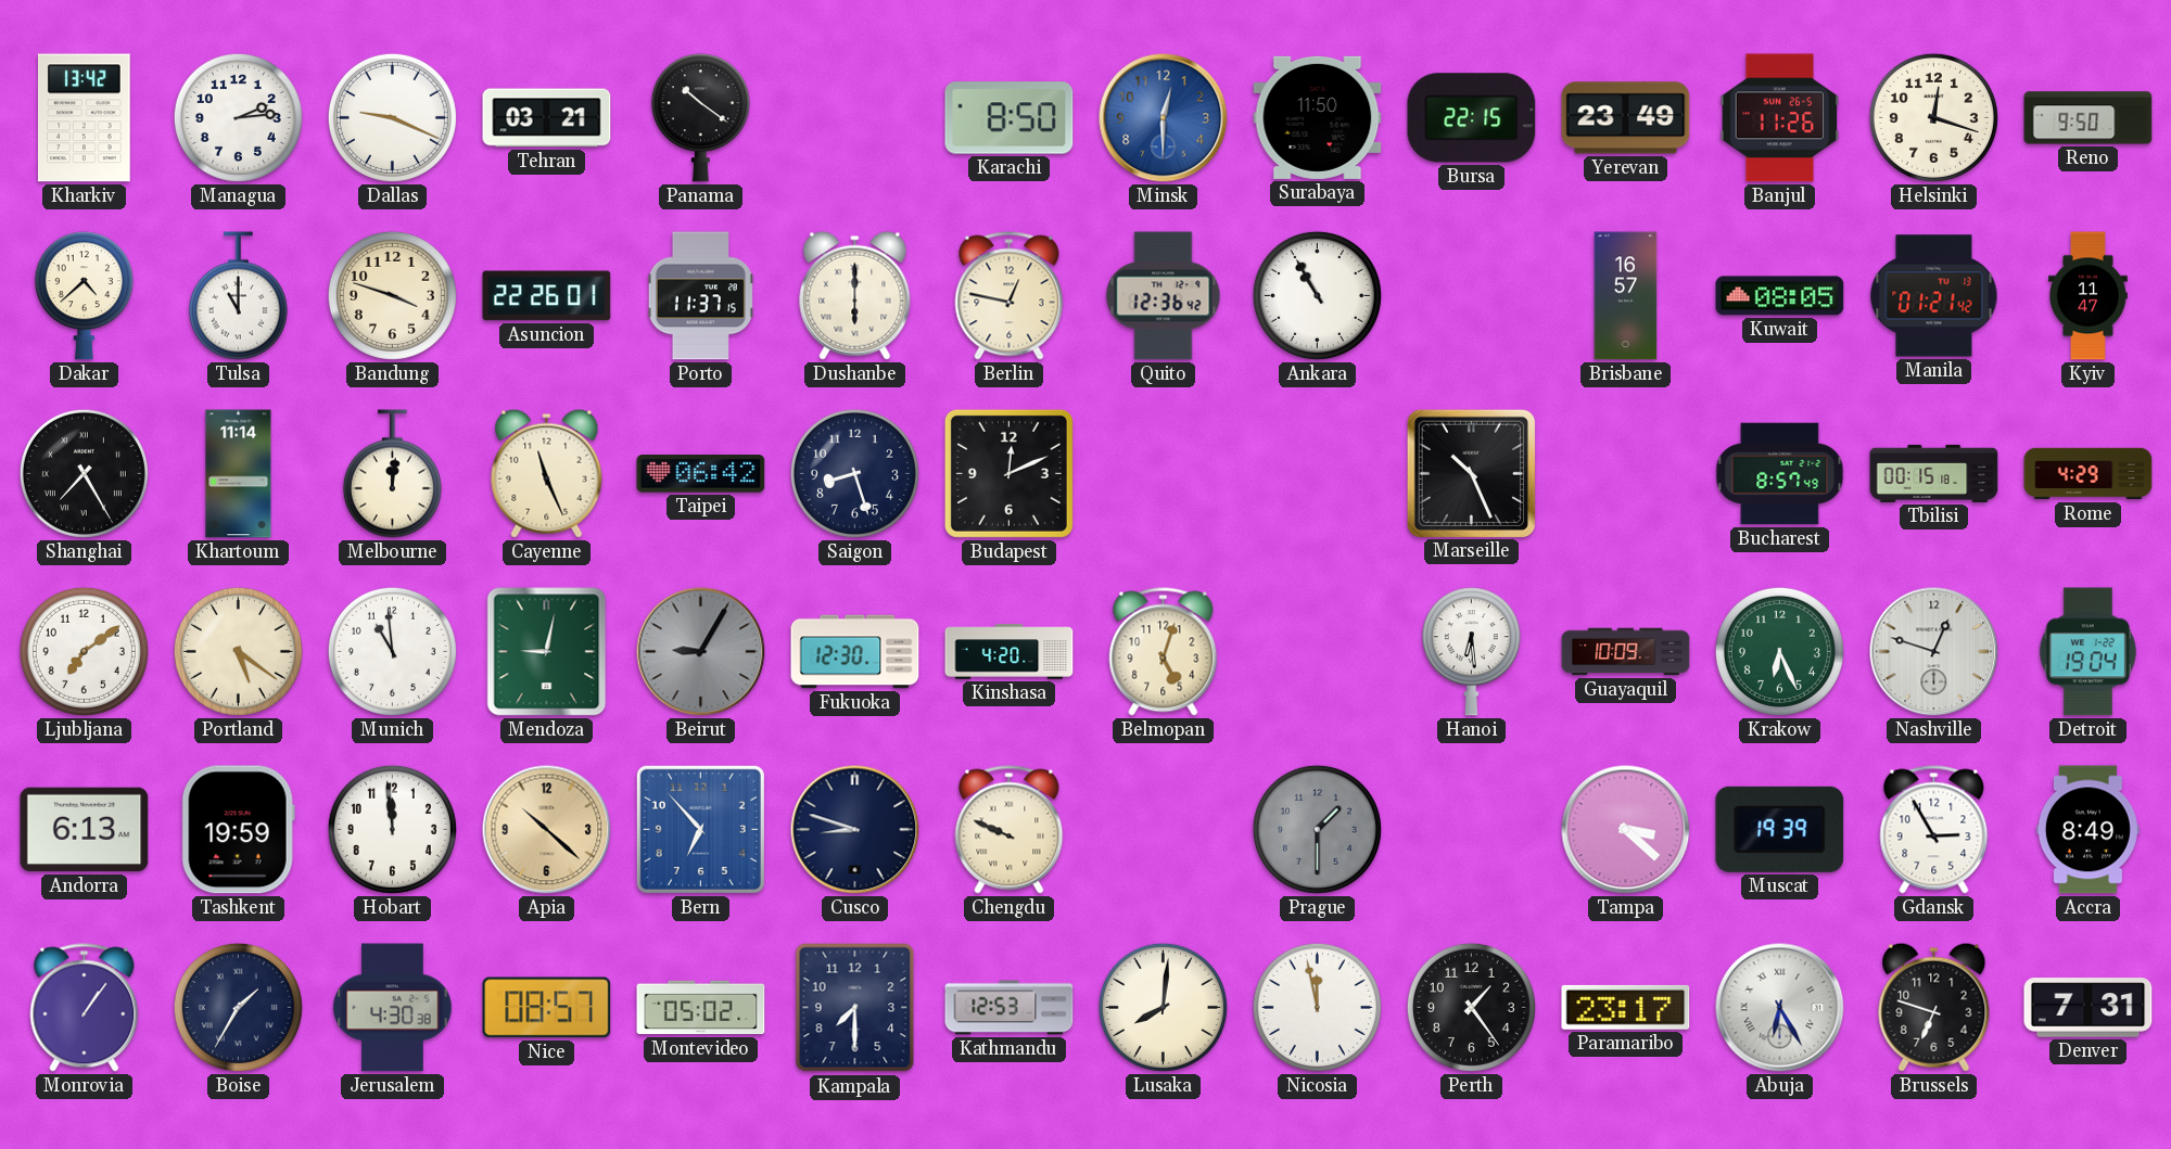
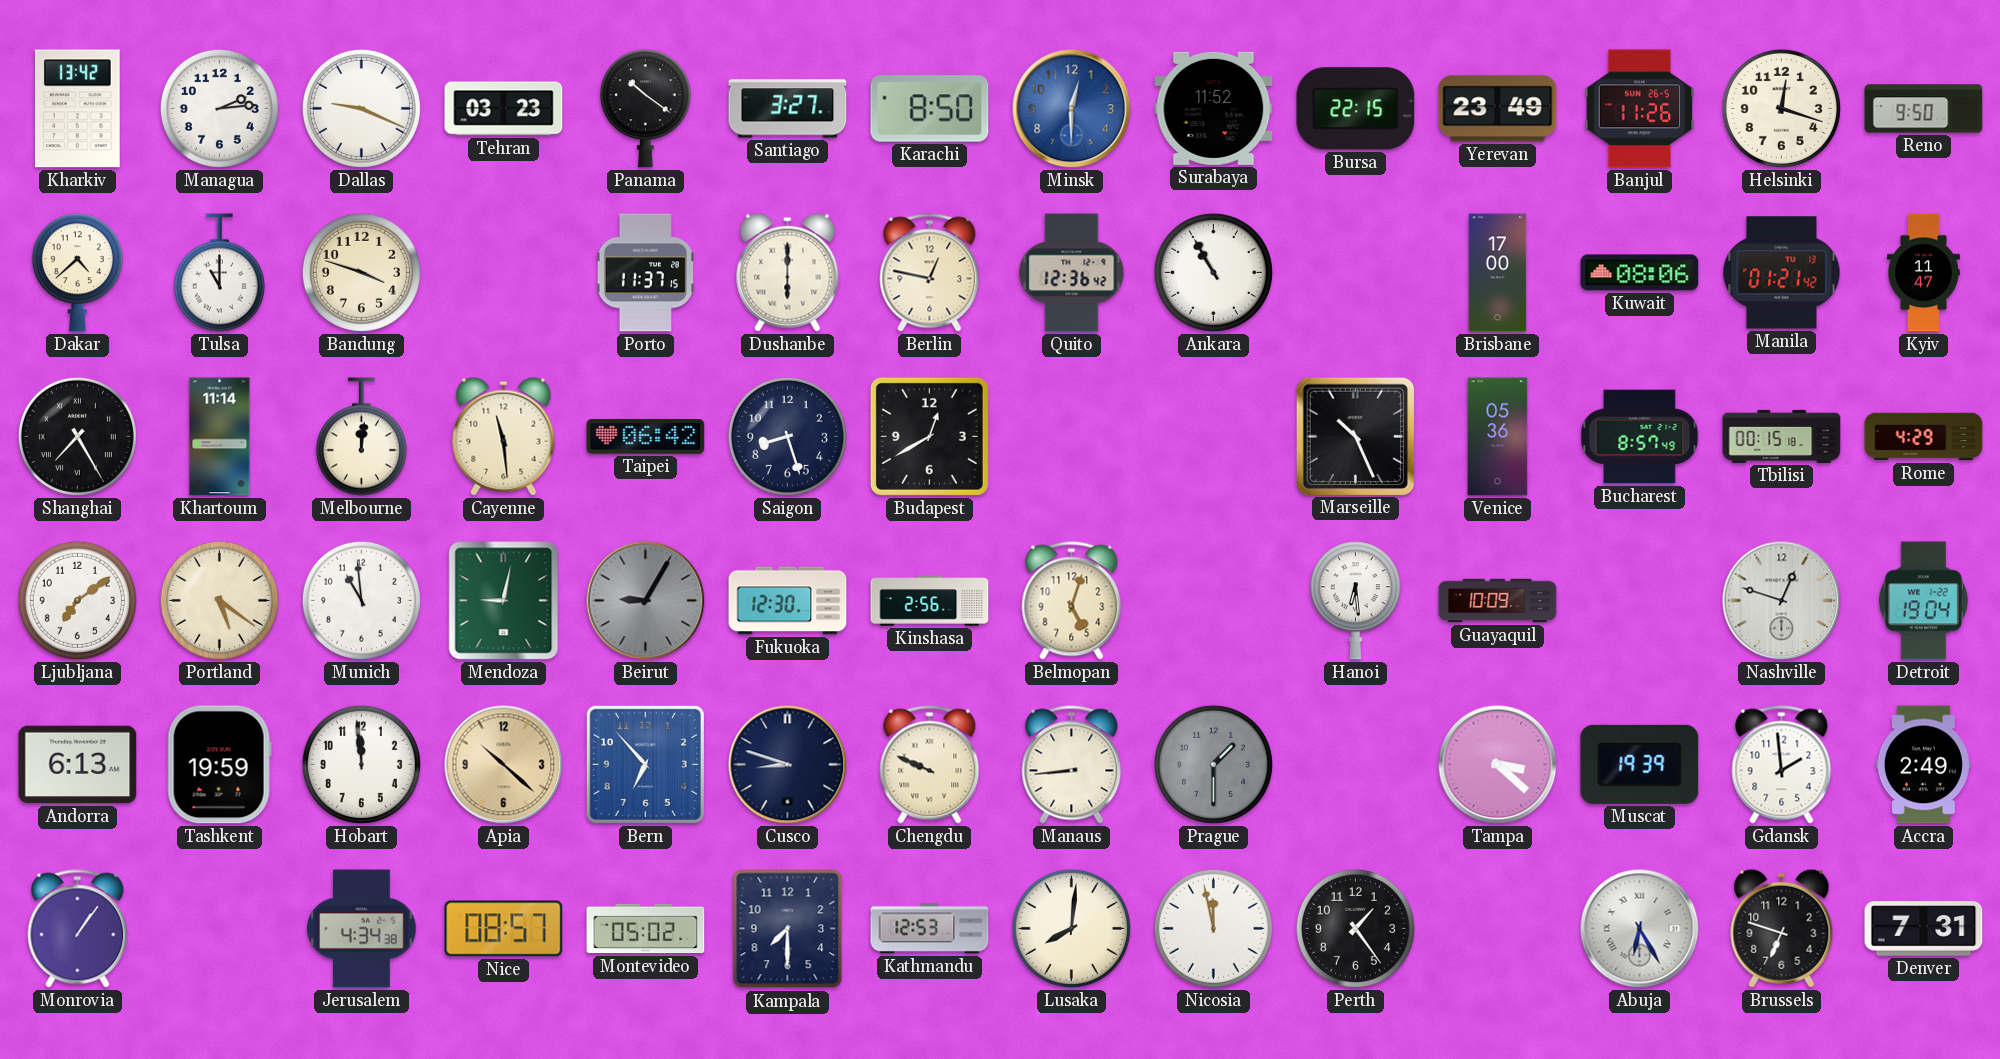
Tehran: 03:21 -> 03:23
Santiago: none -> 3:27
Surabaya: 11:50 -> 11:52
Asuncion: 22:26 -> none
Brisbane: 16:57 -> 17:00
Kuwait: 08:05 -> 08:06
Cayenne: 11:26 -> 11:29
Budapest: 12:11 -> 12:40
Venice: none -> 05:36
Kinshasa: 4:20 -> 2:56
Krakow: 6:26 -> none
Manaus: none -> 8:44
Gdansk: 2:55 -> 1:59
Accra: 8:49 -> 2:49
Boise: 1:35 -> none
Jerusalem: 4:30 -> 4:34
Paramaribo: 23:17 -> none
